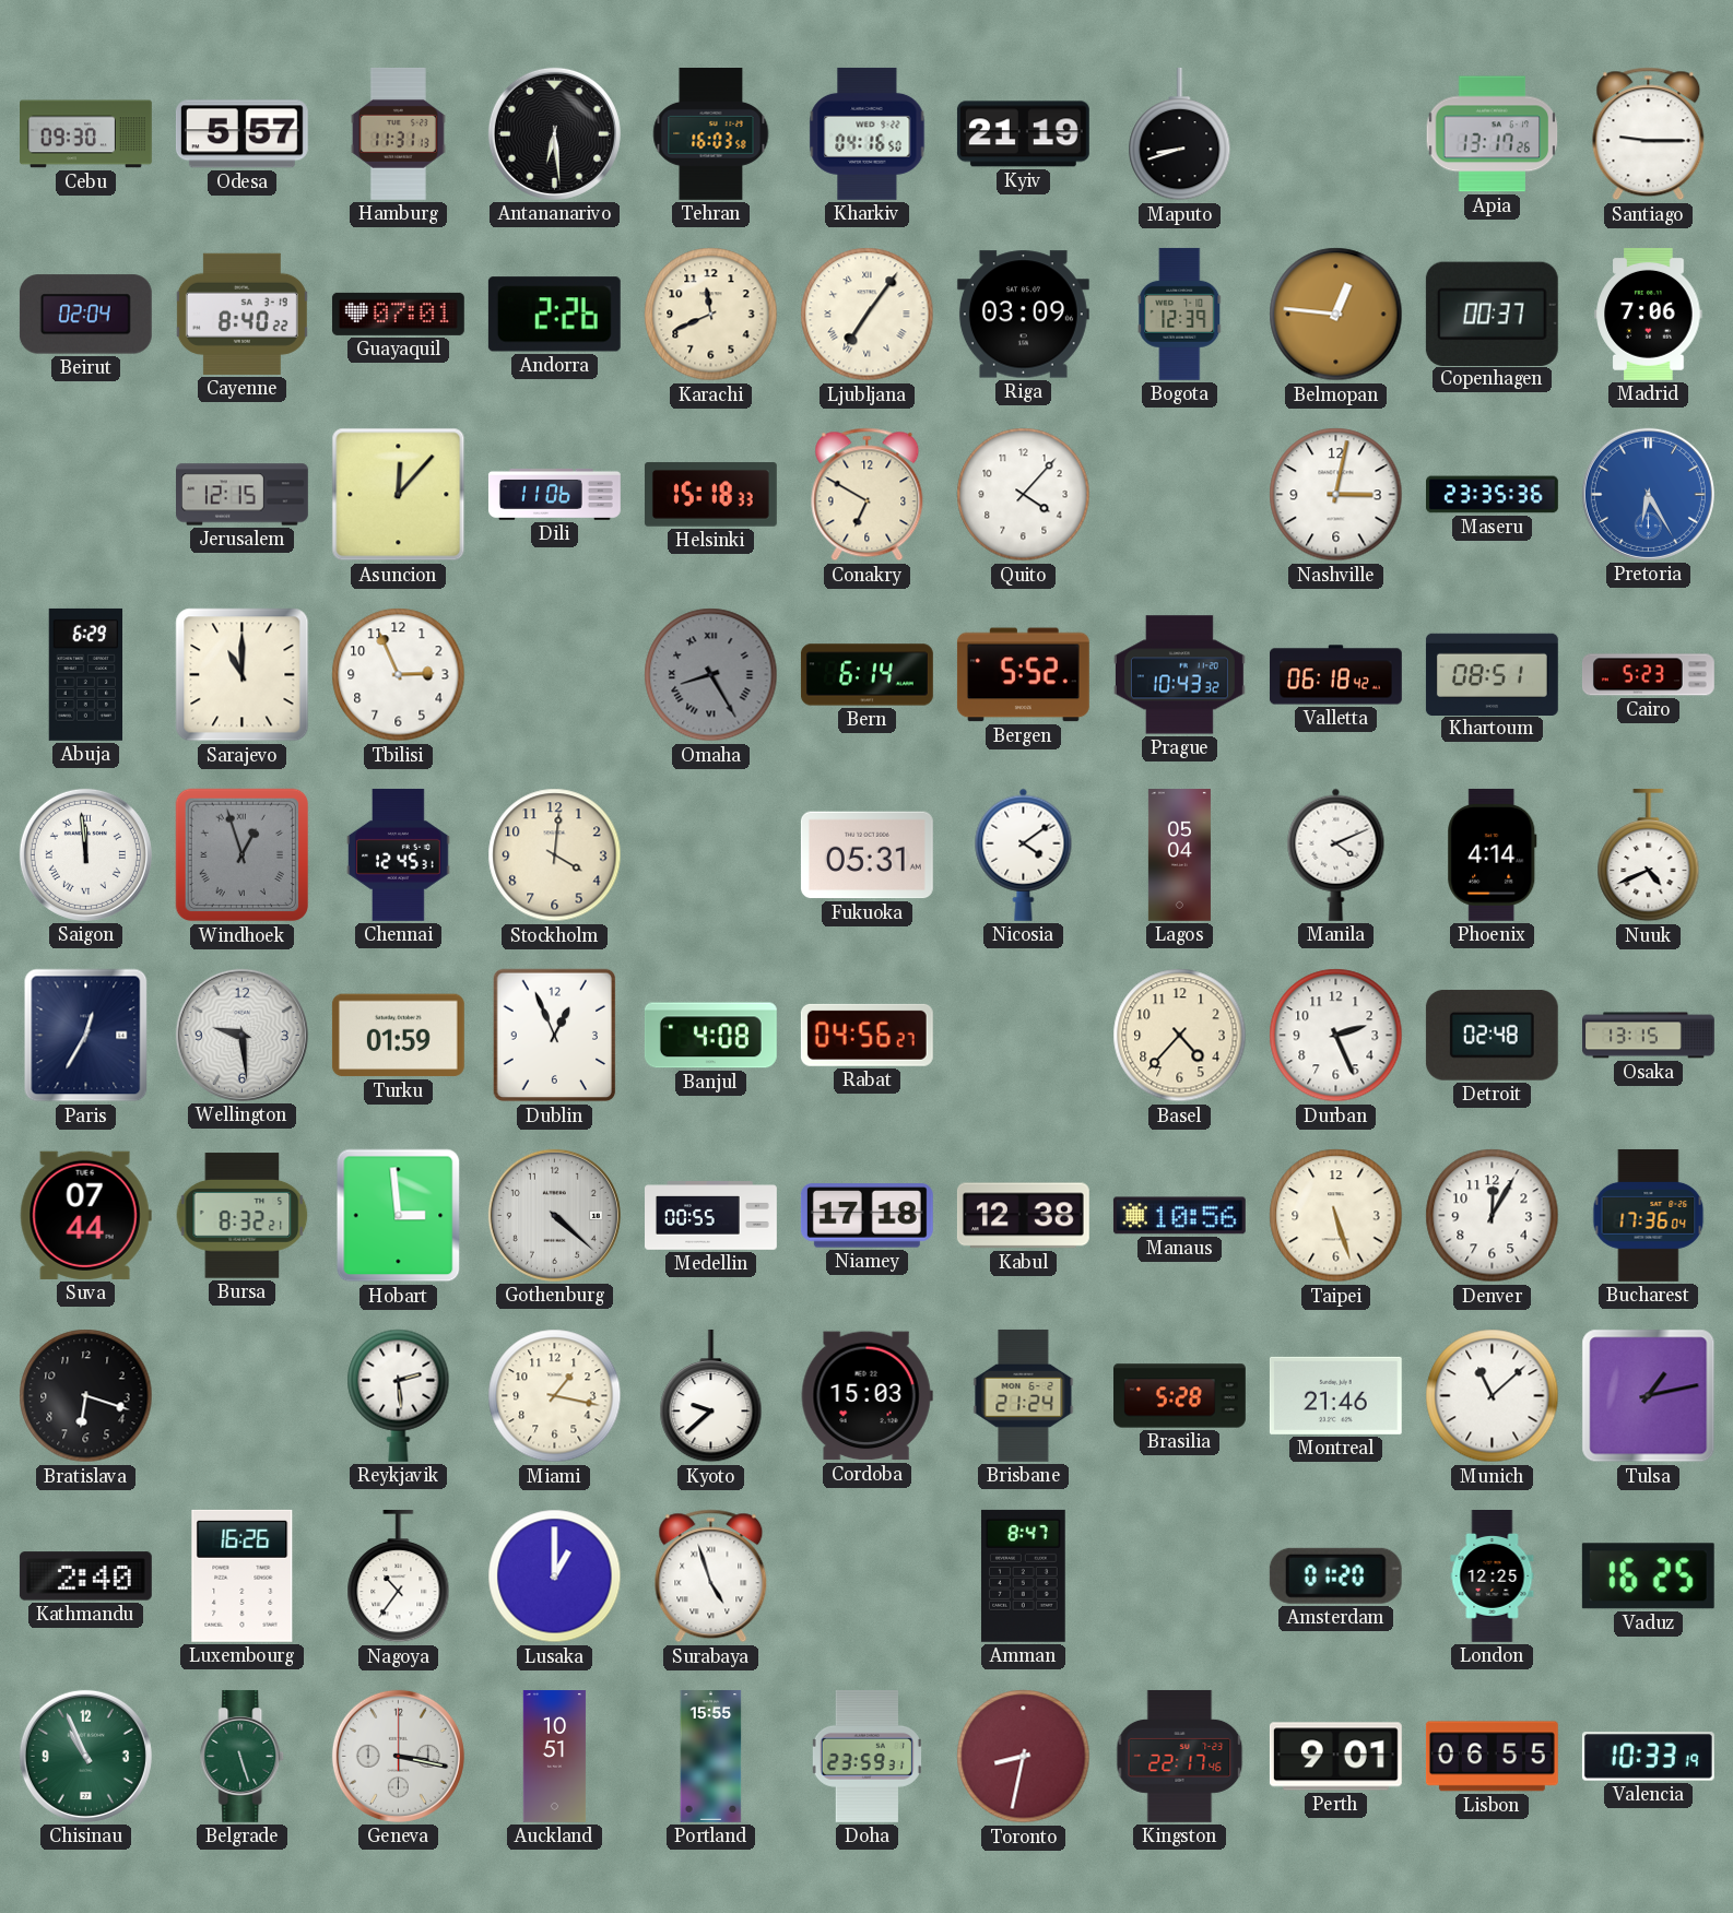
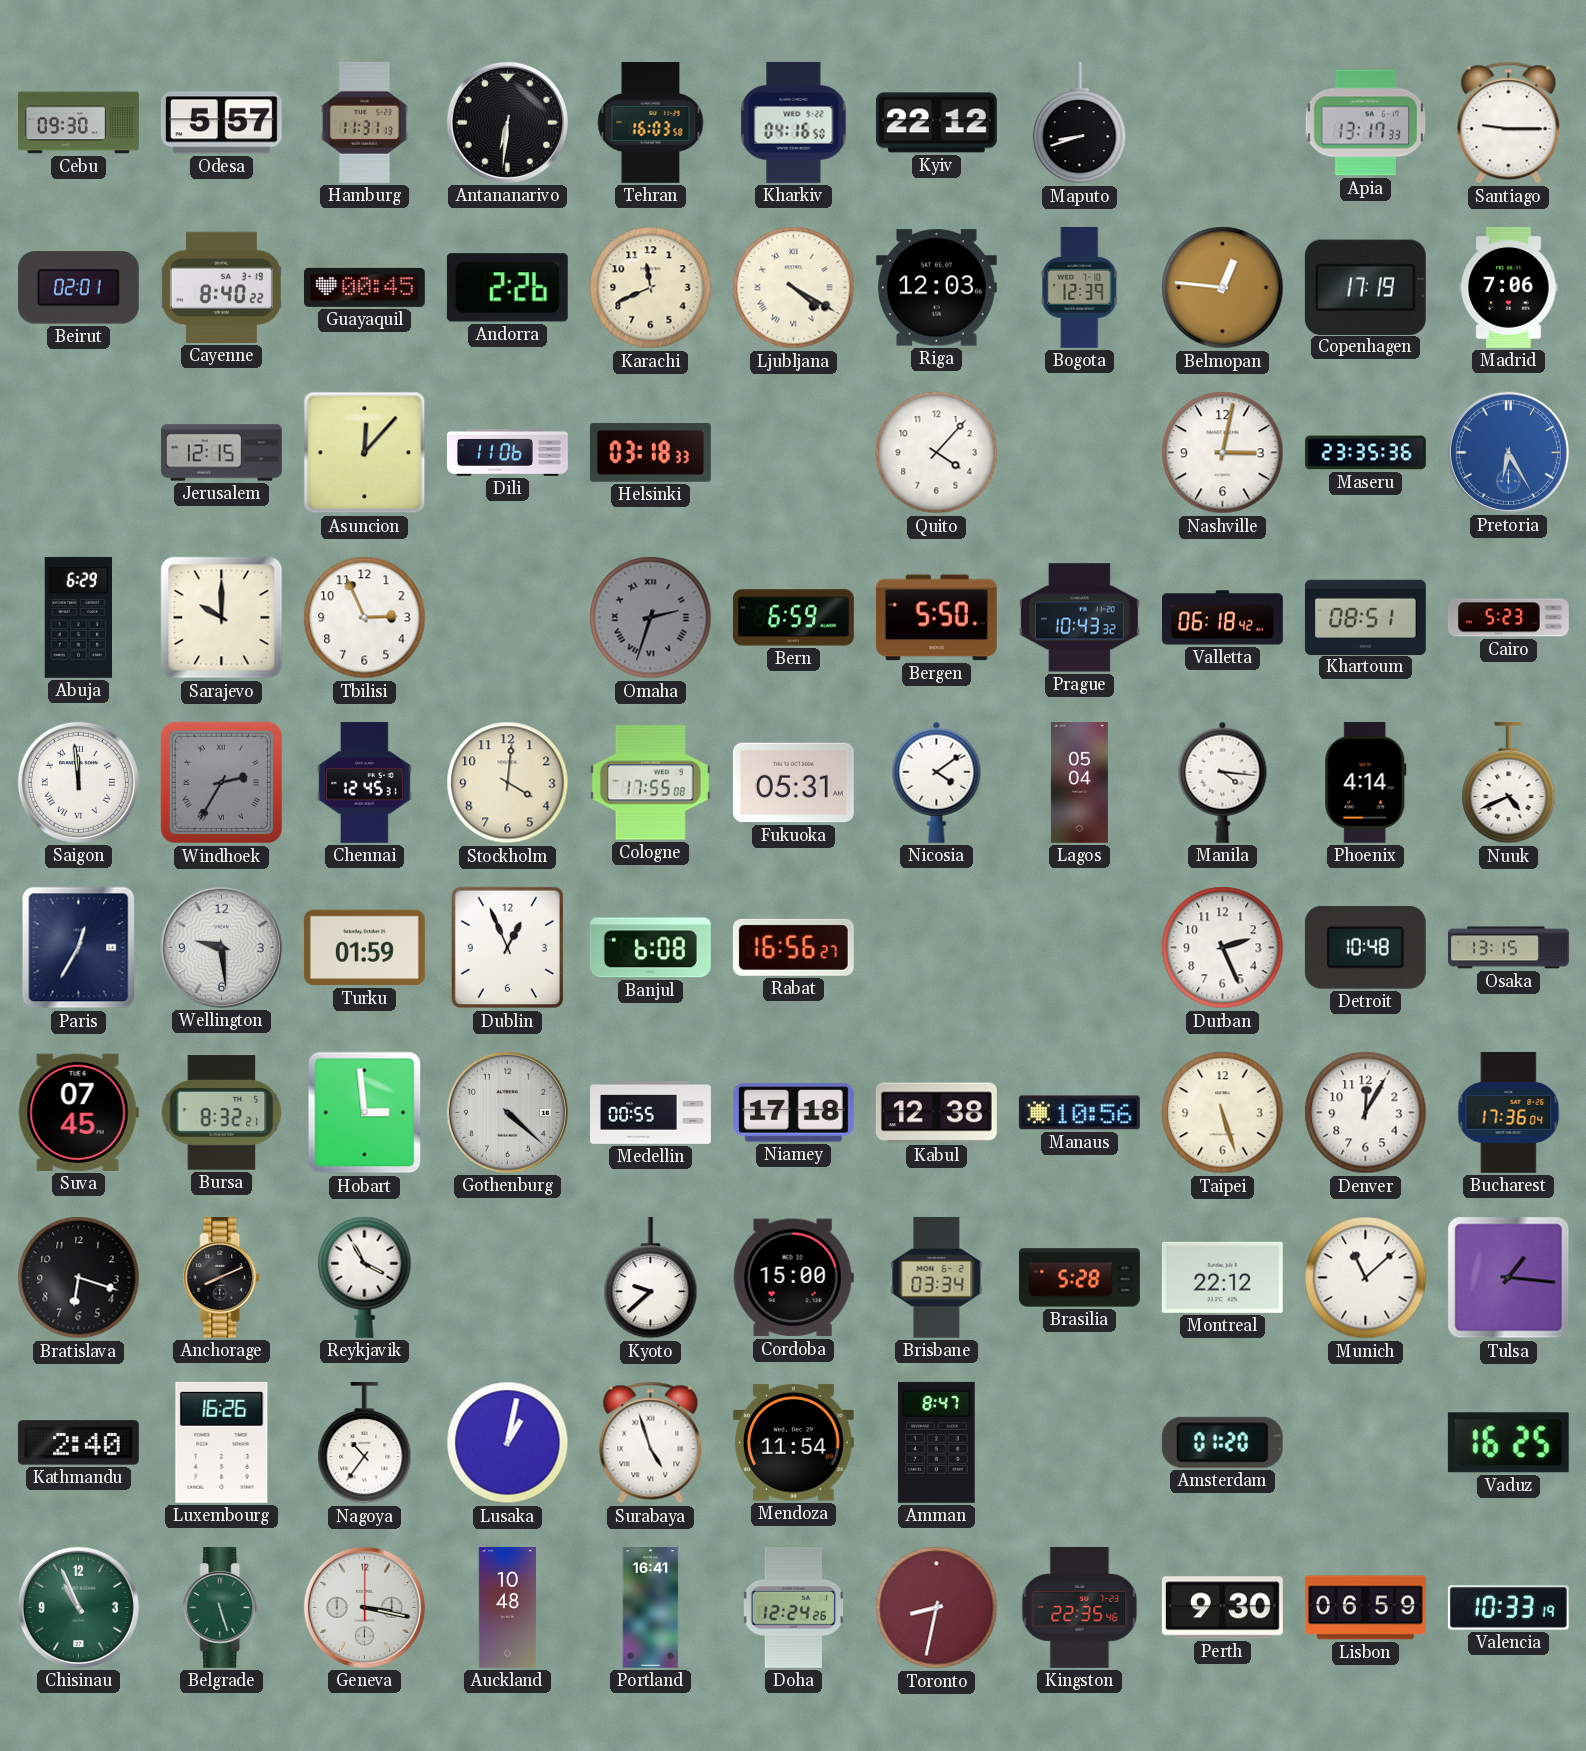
Antananarivo: 6:29 -> 6:31
Kyiv: 21:19 -> 22:12
Apia: 13:17:26 -> 13:17:33
Beirut: 02:04 -> 02:01
Guayaquil: 07:01 -> 00:45
Ljubljana: 7:06 -> 4:20
Riga: 03:09 -> 12:03
Copenhagen: 00:37 -> 17:19
Helsinki: 15:18 -> 03:18
Conakry: 6:50 -> none
Sarajevo: 11:00 -> 10:00
Omaha: 8:25 -> 2:33
Bern: 6:14 -> 6:59
Bergen: 5:52 -> 5:50
Windhoek: 12:57 -> 2:35
Cologne: none -> 17:55
Manila: 4:11 -> 4:16
Banjul: 4:08 -> 6:08
Rabat: 04:56 -> 16:56
Basel: 4:37 -> none
Detroit: 02:48 -> 10:48
Suva: 07:44 -> 07:45
Anchorage: none -> 8:11
Reykjavik: 2:29 -> 3:55
Miami: 1:17 -> none
Cordoba: 15:03 -> 15:00
Brisbane: 21:24 -> 03:34
Montreal: 21:46 -> 22:12
Tulsa: 1:13 -> 1:16
Lusaka: 1:00 -> 1:02
Mendoza: none -> 11:54
London: 12:25 -> none
Auckland: 10:51 -> 10:48
Portland: 15:55 -> 16:41
Doha: 23:59 -> 12:24
Kingston: 22:17 -> 22:35
Perth: 9:01 -> 9:30
Lisbon: 06:55 -> 06:59
